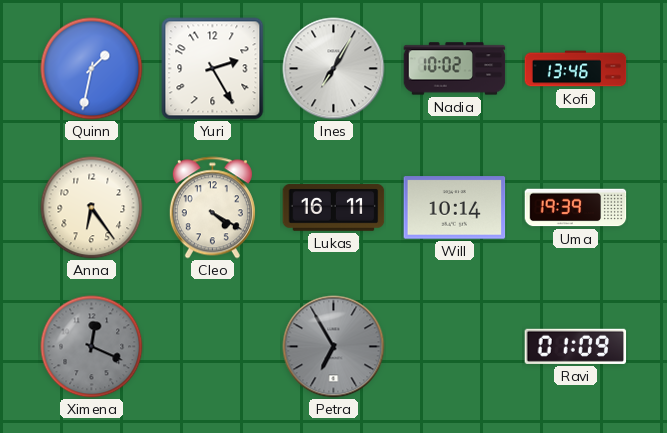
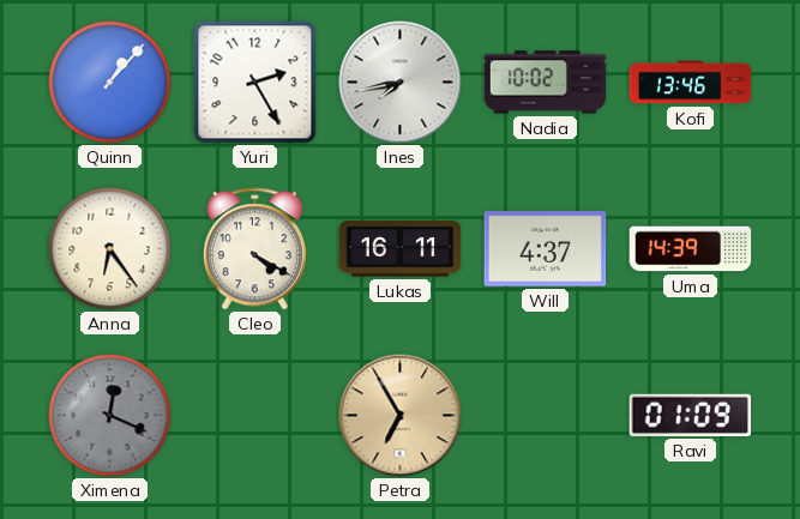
Quinn: 1:32 -> 1:07
Ines: 7:05 -> 7:43
Will: 10:14 -> 4:37
Uma: 19:39 -> 14:39
Petra dial: grey -> champagne
